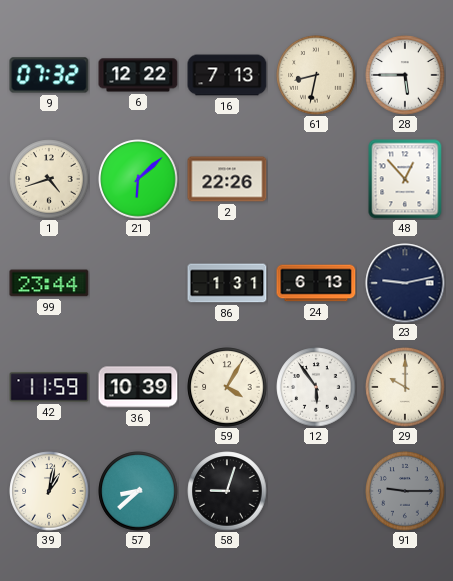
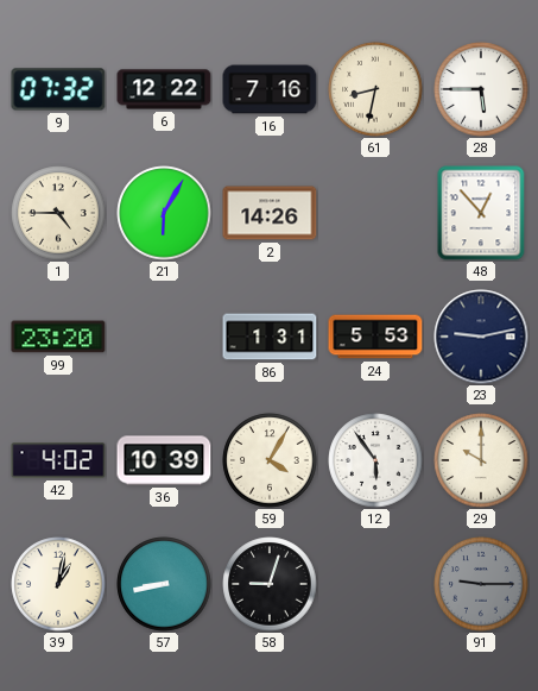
16: 7:13 -> 7:16
1: 4:42 -> 4:45
21: 6:08 -> 6:05
2: 22:26 -> 14:26
99: 23:44 -> 23:20
24: 6:13 -> 5:53
42: 11:59 -> 4:02
57: 8:38 -> 8:43
